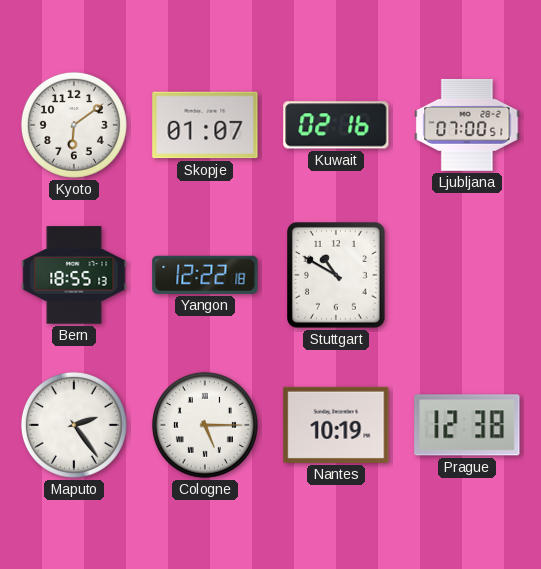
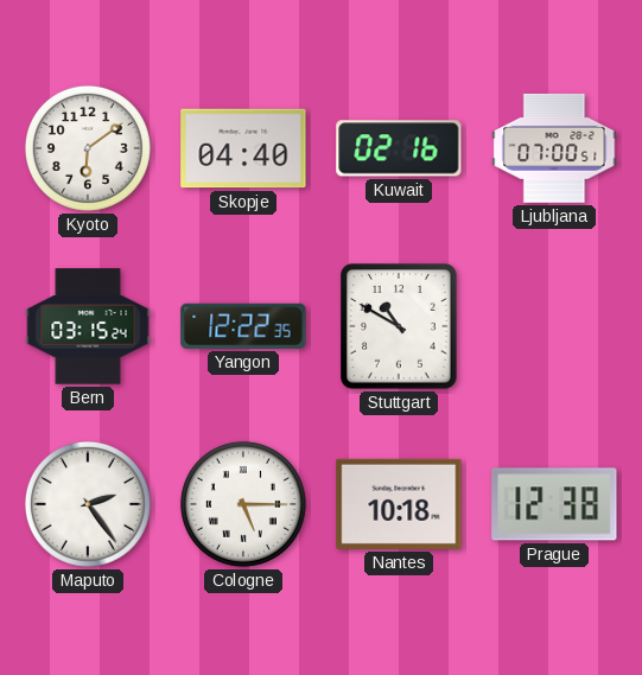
Skopje: 01:07 -> 04:40
Bern: 18:55 -> 03:15
Yangon: 12:22:18 -> 12:22:35
Nantes: 10:19 -> 10:18
